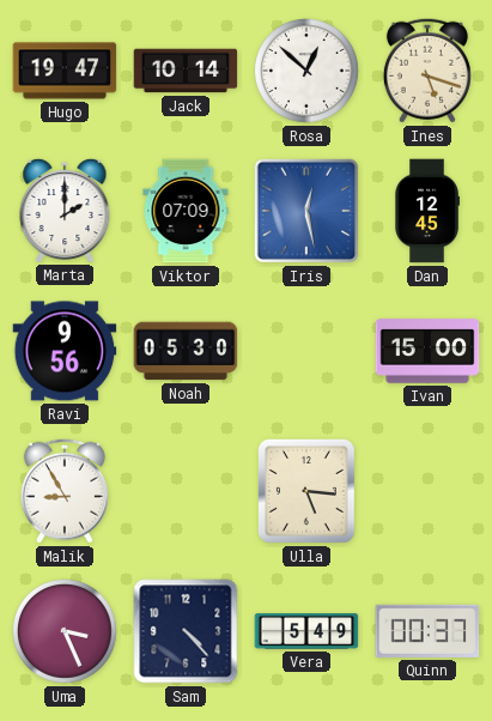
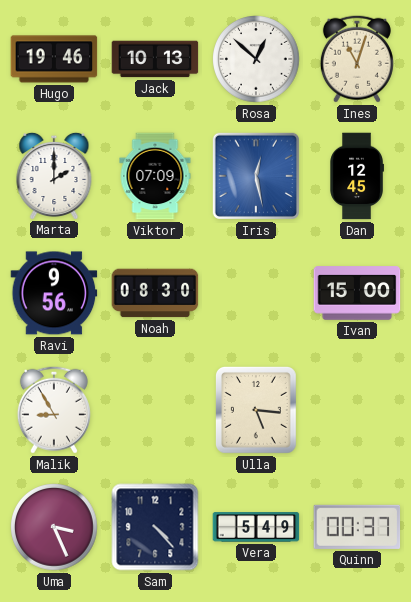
Hugo: 19:47 -> 19:46
Jack: 10:14 -> 10:13
Ines: 5:18 -> 11:03
Noah: 05:30 -> 08:30
